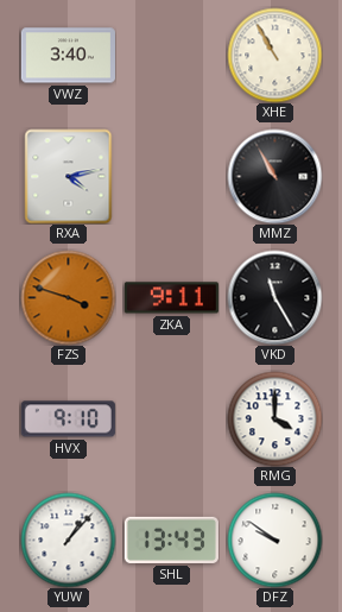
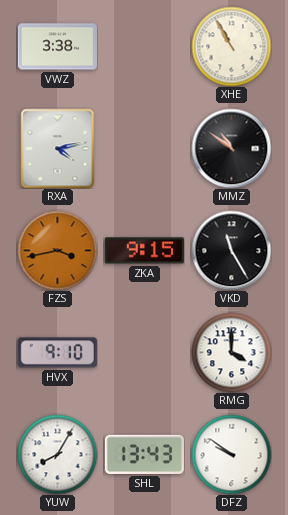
VWZ: 3:40 -> 3:38
MMZ: 10:55 -> 10:51
FZS: 3:48 -> 3:43
ZKA: 9:11 -> 9:15
YUW: 1:07 -> 8:05
